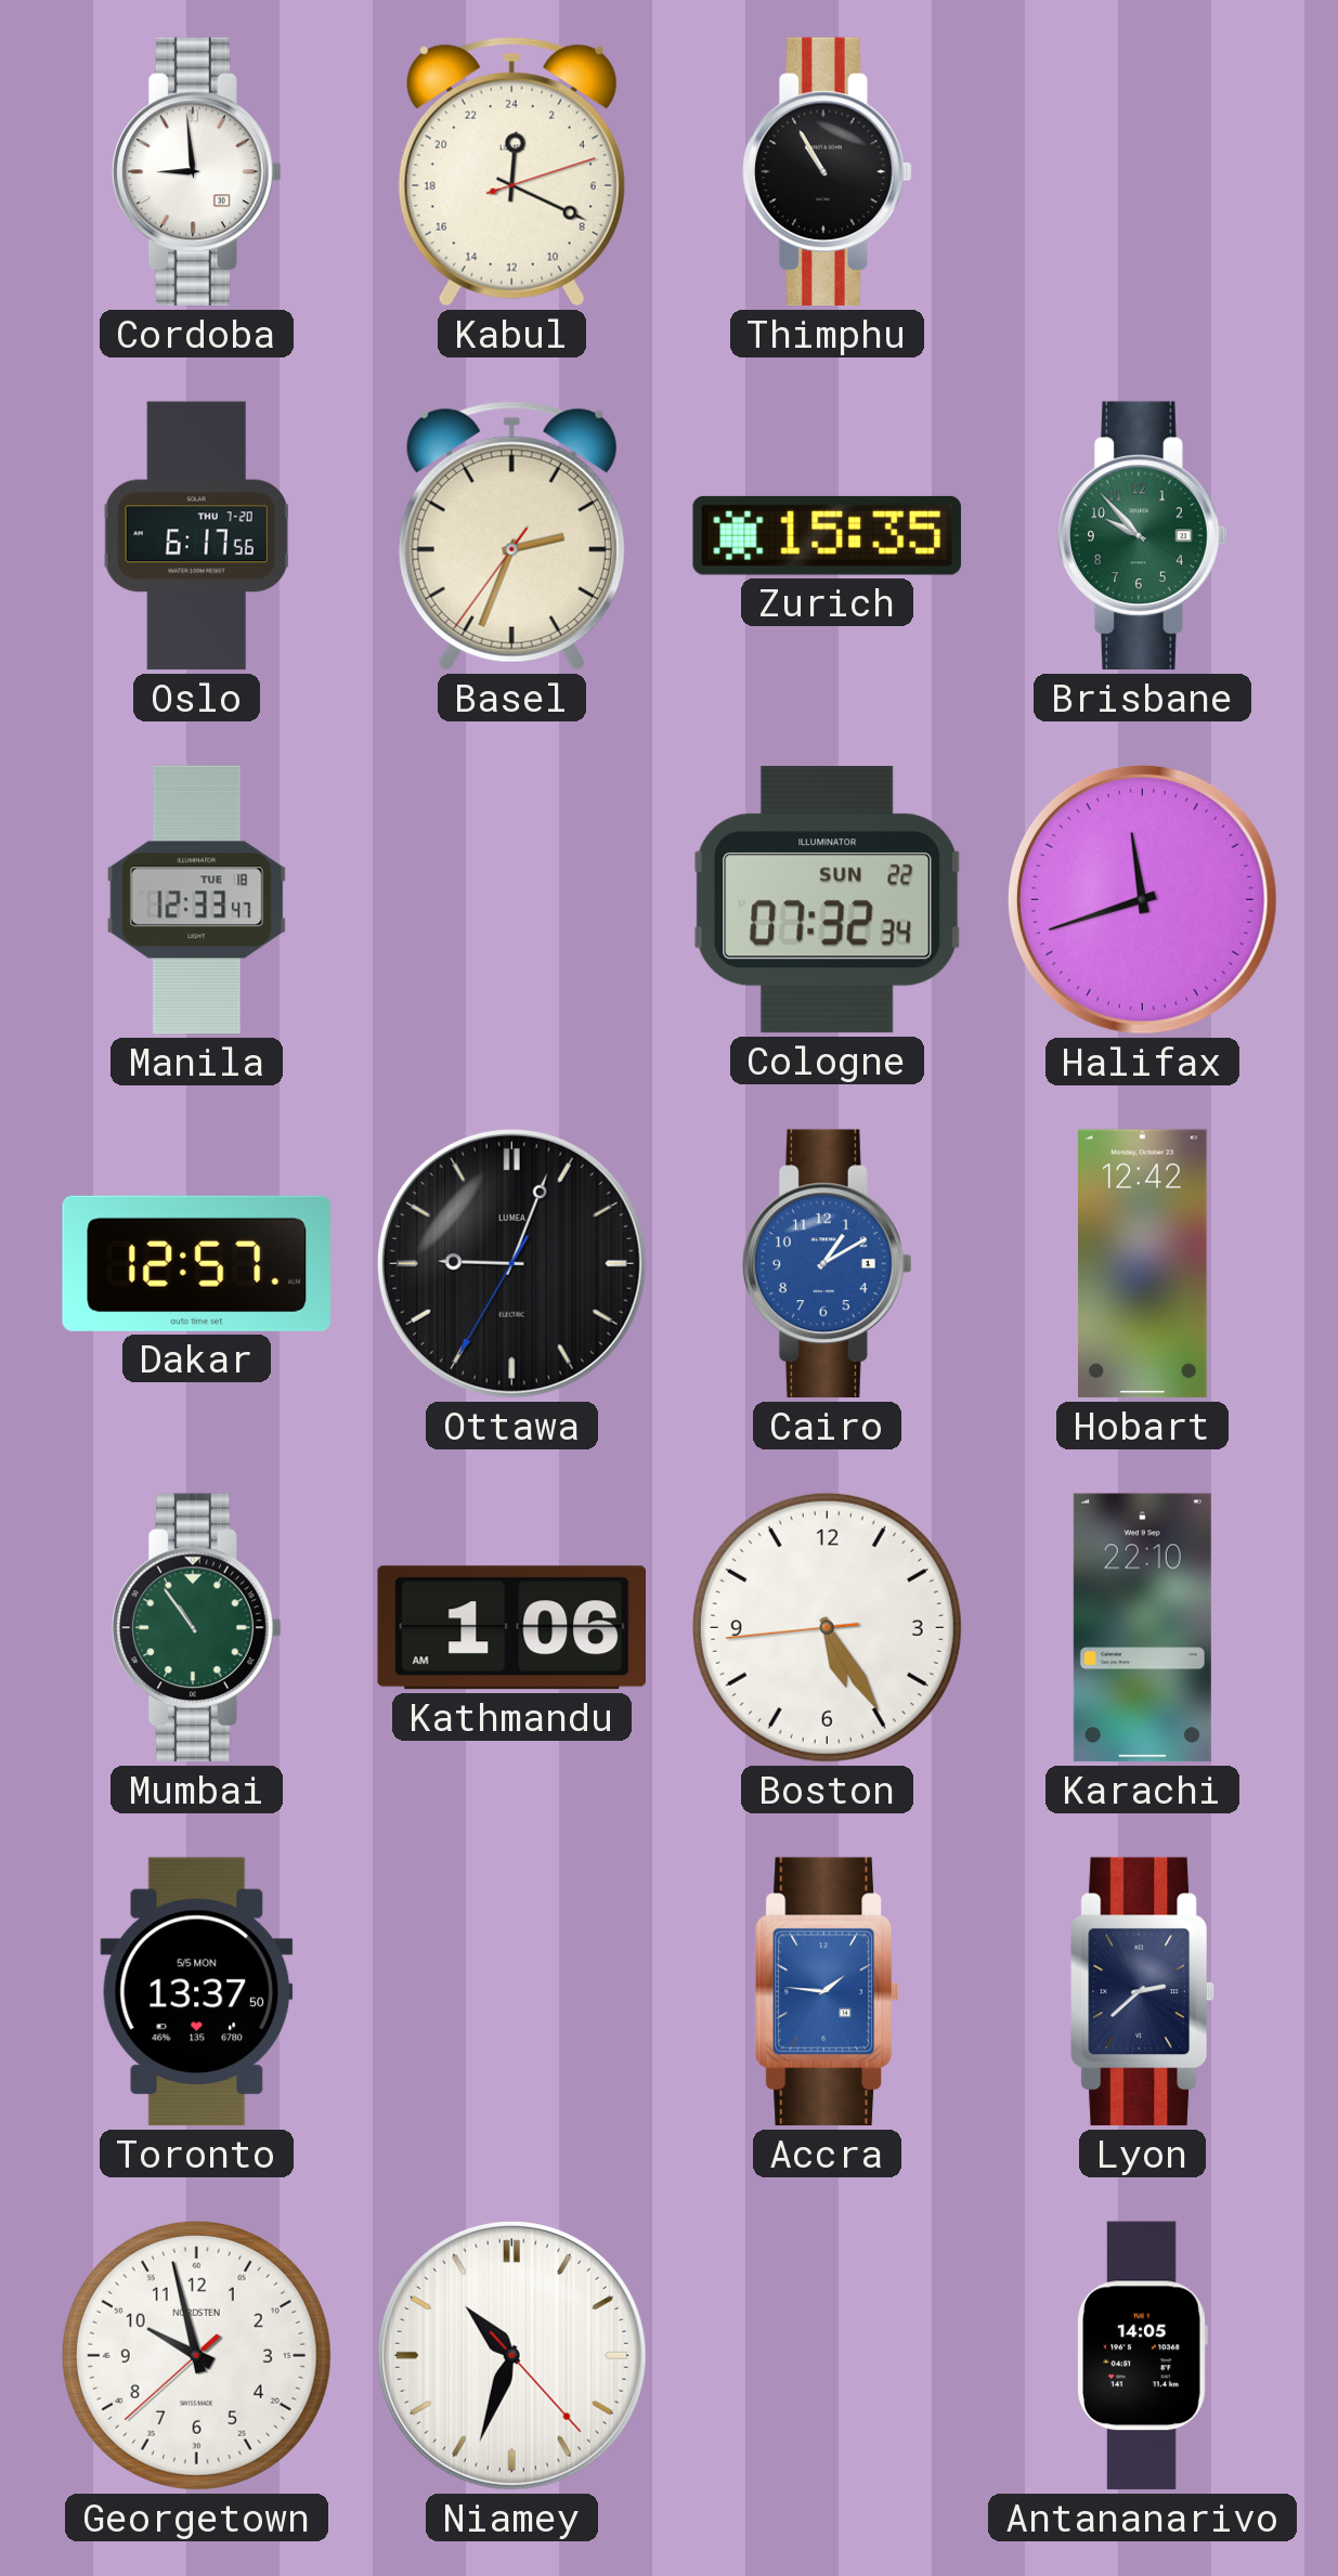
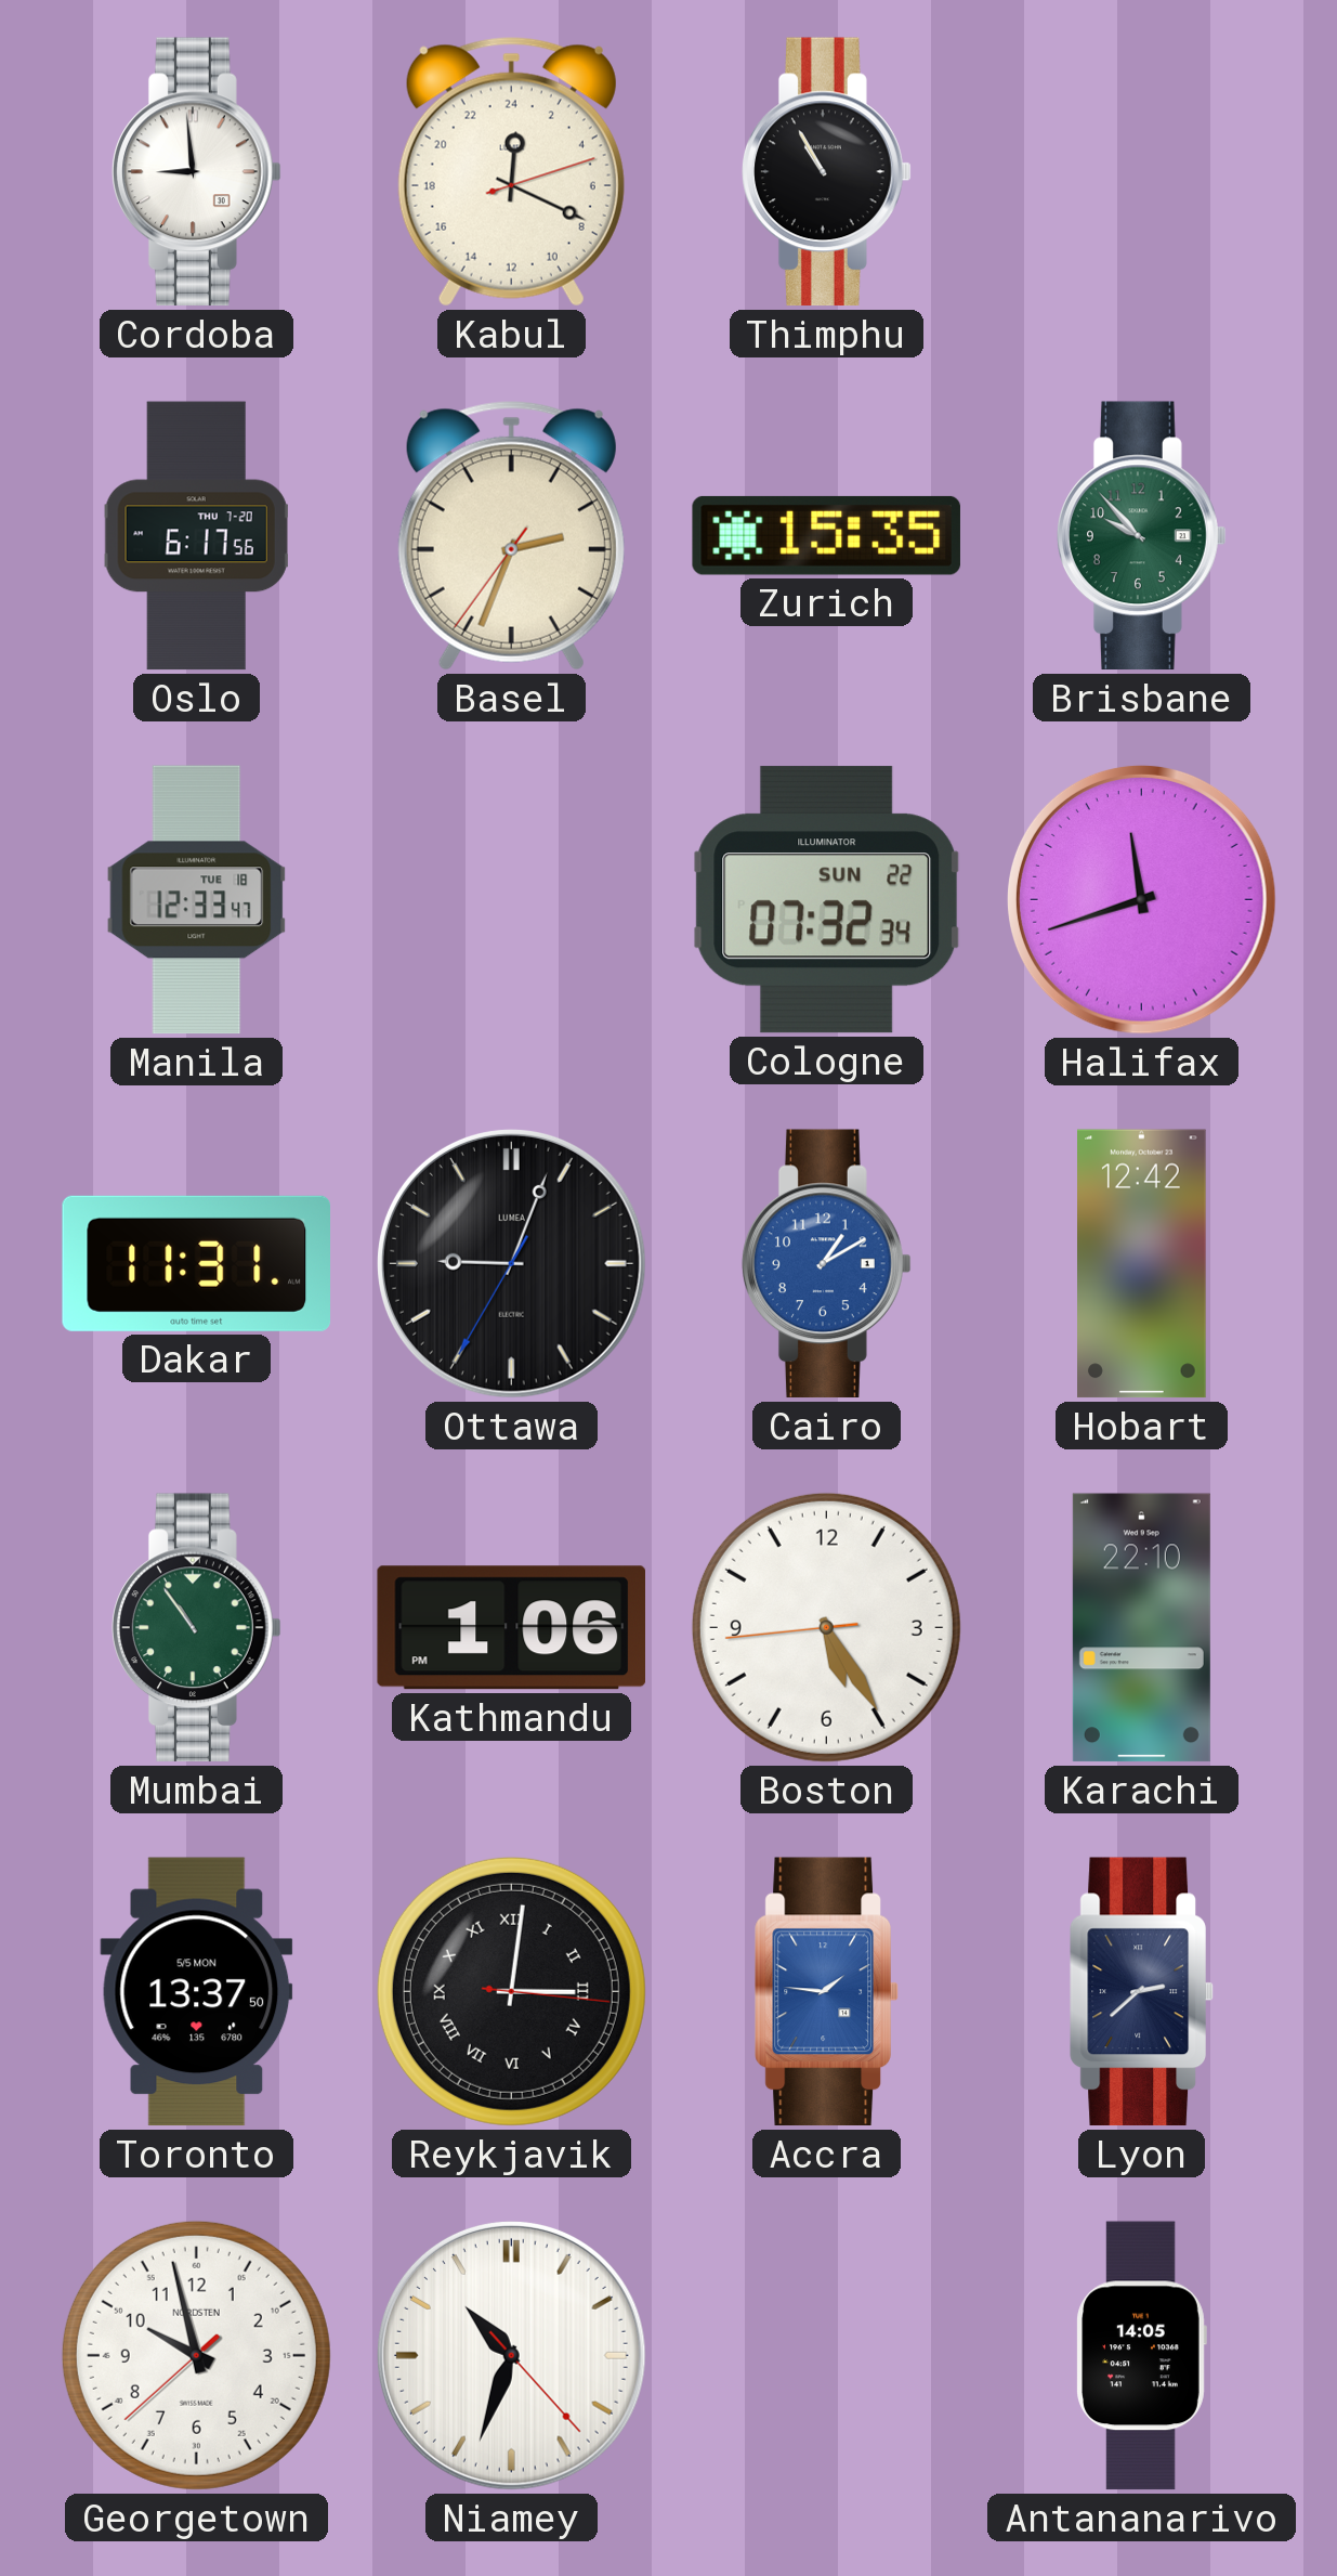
Dakar: 12:57 -> 11:31
Kathmandu: 1:06 AM -> 1:06 PM
Reykjavik: none -> 3:01
